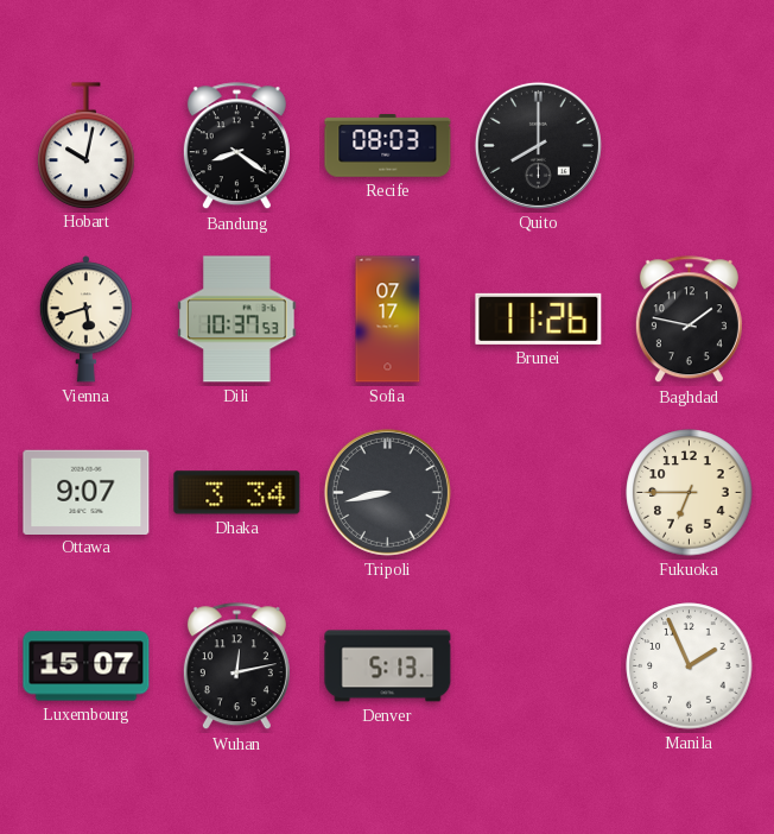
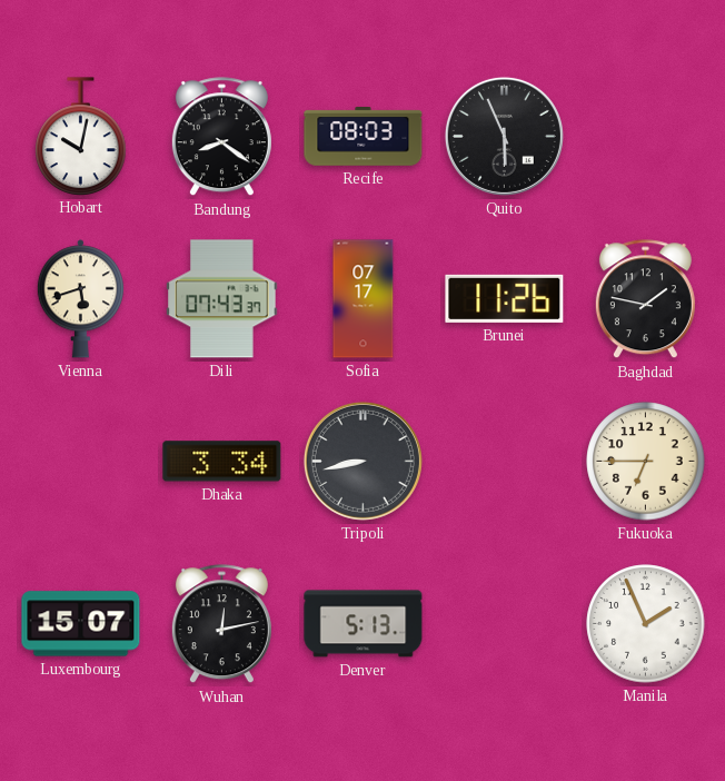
Quito: 8:00 -> 5:56
Dili: 10:37 -> 07:43
Ottawa: 9:07 -> none
